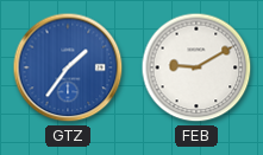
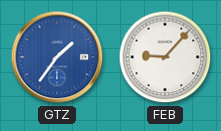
FEB: 9:10 -> 9:07
